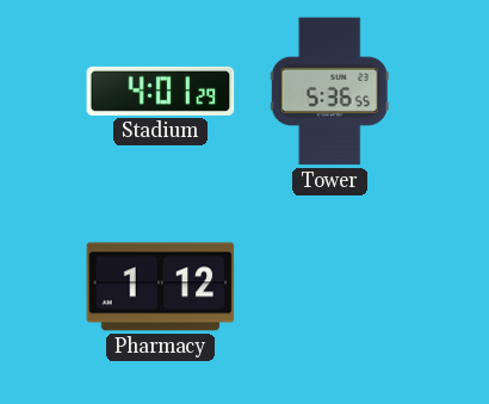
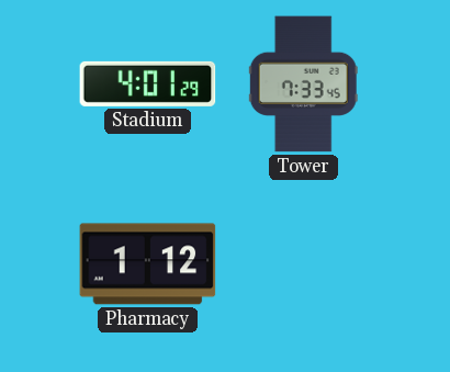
Tower: 5:36 -> 7:33
